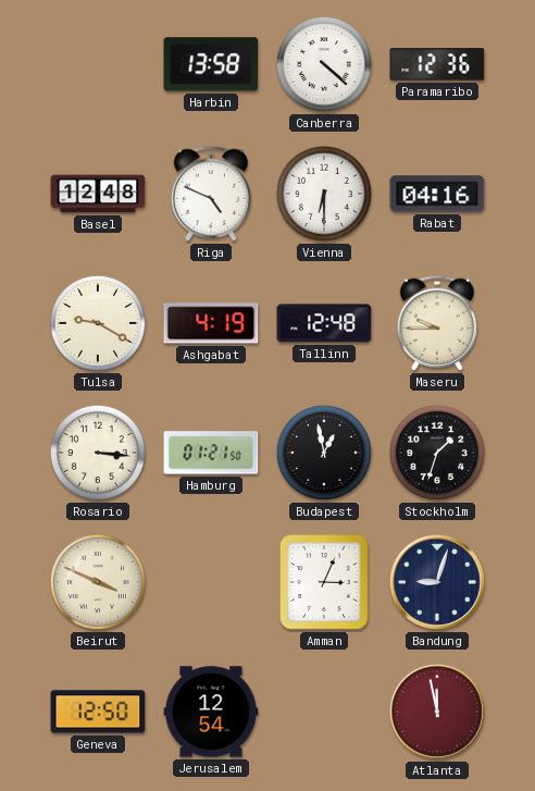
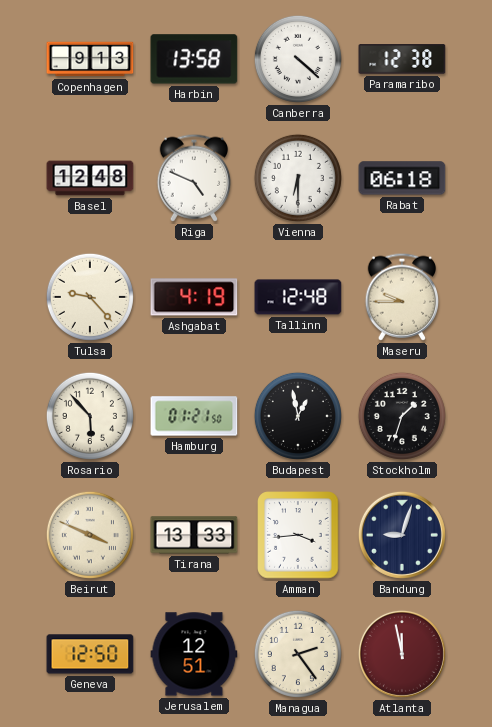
Copenhagen: none -> 9:13
Paramaribo: 12:36 -> 12:38
Rabat: 04:16 -> 06:18
Tulsa: 9:20 -> 9:23
Rosario: 3:16 -> 5:53
Tirana: none -> 13:33
Amman: 3:04 -> 3:44
Jerusalem: 12:54 -> 12:51
Managua: none -> 2:24
